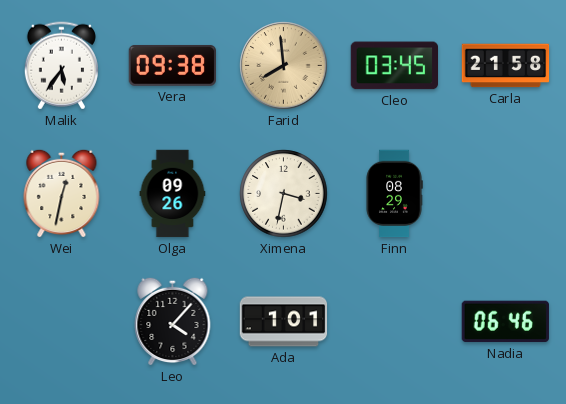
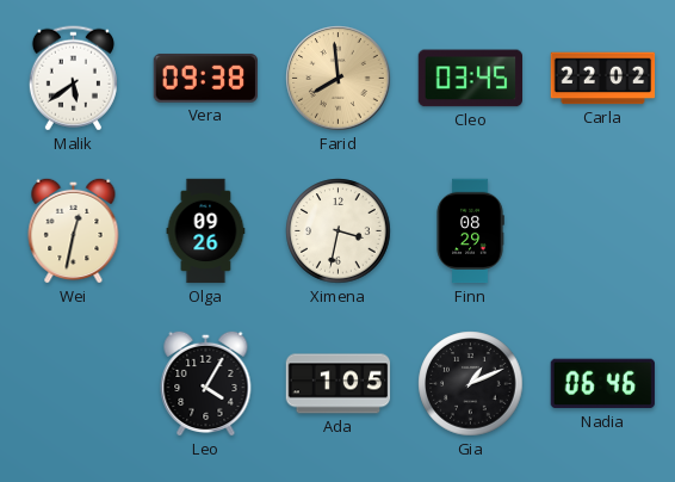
Malik: 5:36 -> 5:39
Carla: 21:58 -> 22:02
Leo: 4:07 -> 4:05
Ada: 1:01 -> 1:05
Gia: none -> 1:11
